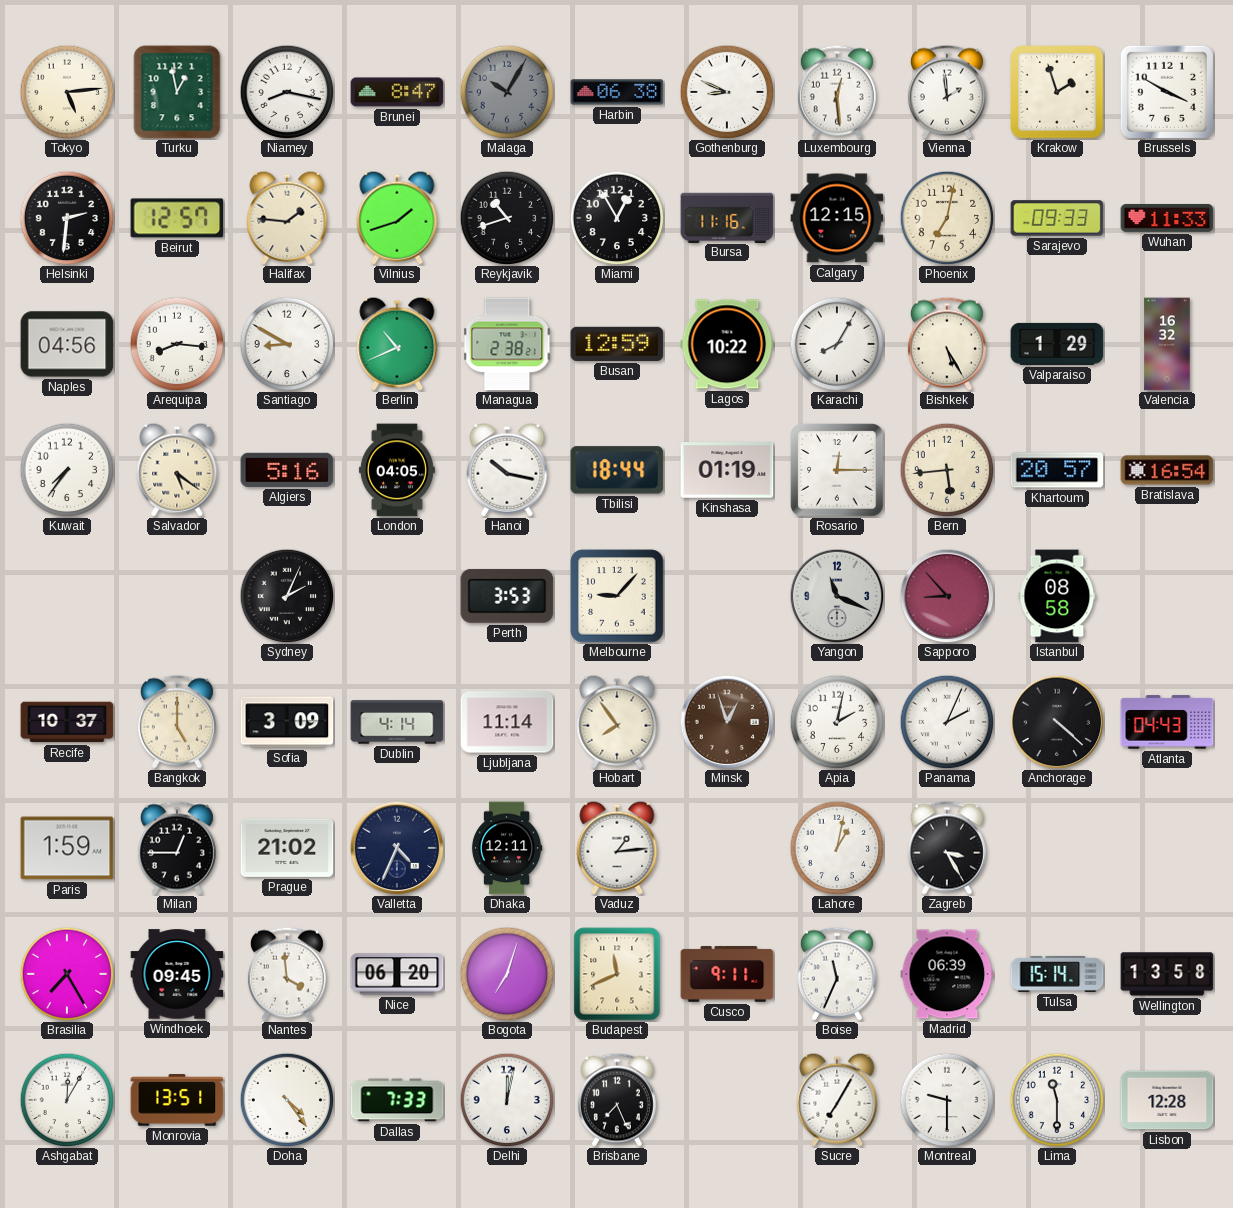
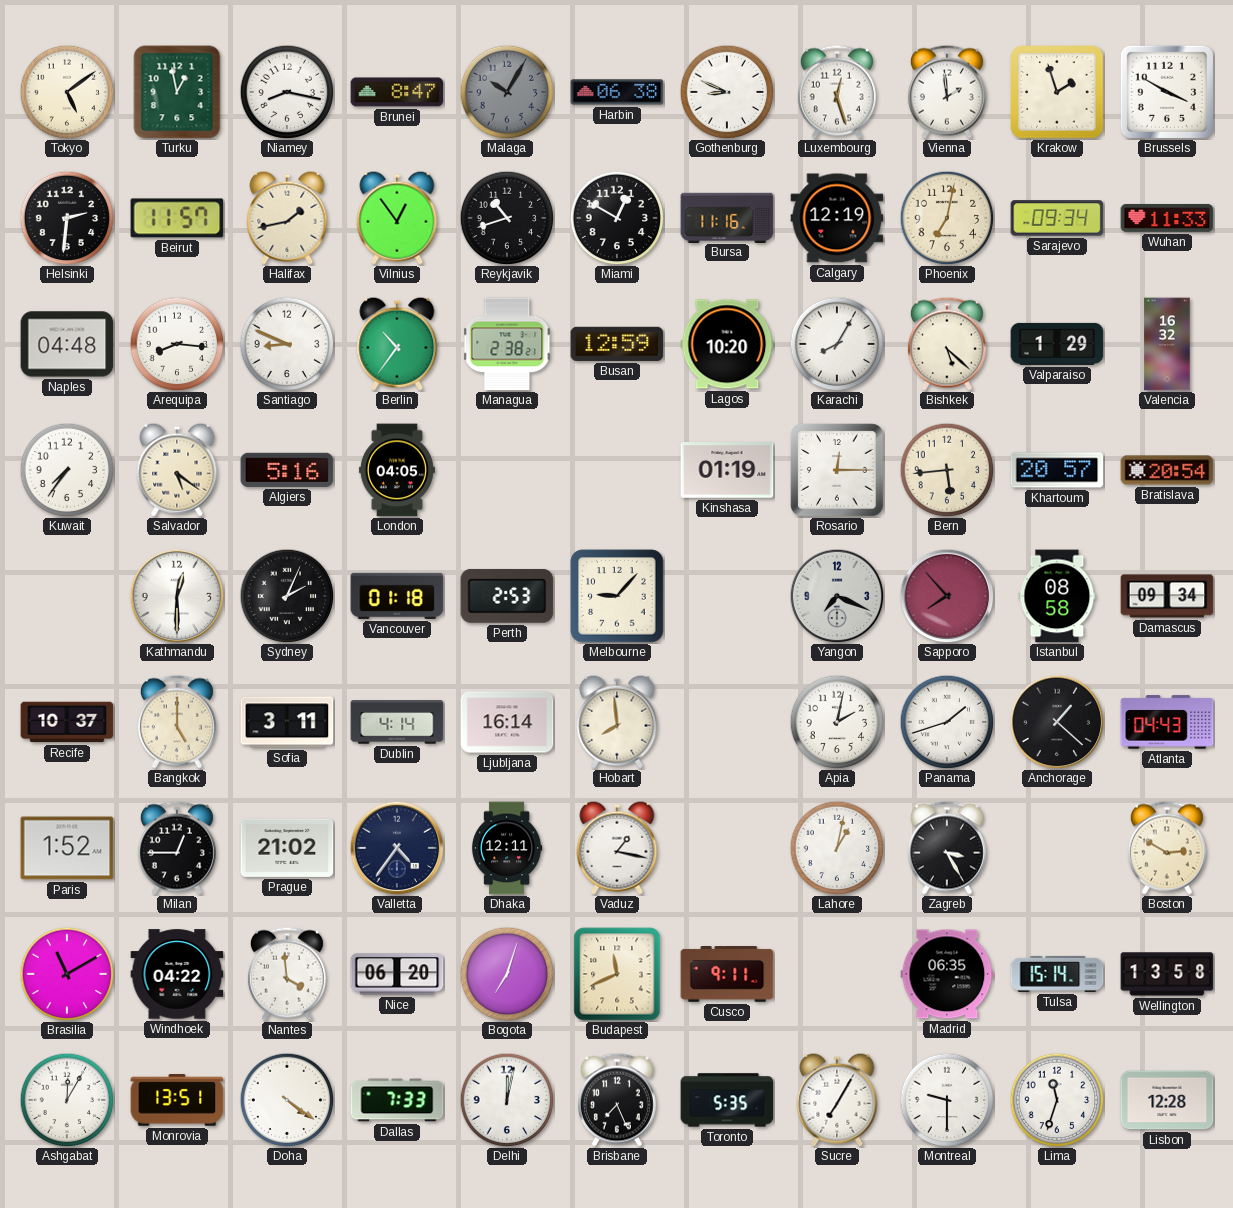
Tokyo: 5:14 -> 5:09
Luxembourg: 12:29 -> 12:27
Beirut: 12:57 -> 11:57
Halifax: 1:46 -> 1:43
Vilnius: 1:42 -> 12:54
Miami: 12:55 -> 12:50
Calgary: 12:15 -> 12:19
Sarajevo: 09:33 -> 09:34
Naples: 04:56 -> 04:48
Santiago: 8:50 -> 8:49
Berlin: 10:41 -> 10:36
Lagos: 10:22 -> 10:20
Bishkek: 5:25 -> 5:22
Hanoi: 10:17 -> none
Tbilisi: 18:44 -> none
Bratislava: 16:54 -> 20:54
Kathmandu: none -> 12:30
Vancouver: none -> 01:18
Perth: 3:53 -> 2:53
Yangon: 11:19 -> 7:19
Sapporo: 8:53 -> 7:53
Damascus: none -> 09:34
Sofia: 3:09 -> 3:11
Ljubljana: 11:14 -> 16:14
Hobart: 7:54 -> 7:59
Minsk: 12:57 -> none
Panama: 2:04 -> 1:42
Anchorage: 4:22 -> 1:22
Paris: 1:59 -> 1:52
Valletta: 4:34 -> 4:36
Vaduz: 1:14 -> 1:17
Boston: none -> 2:50
Brasilia: 7:25 -> 11:10
Windhoek: 09:45 -> 04:22
Boise: 11:34 -> none
Madrid: 06:39 -> 06:35
Doha: 4:24 -> 4:21
Toronto: none -> 5:35
Lima: 11:30 -> 11:33
